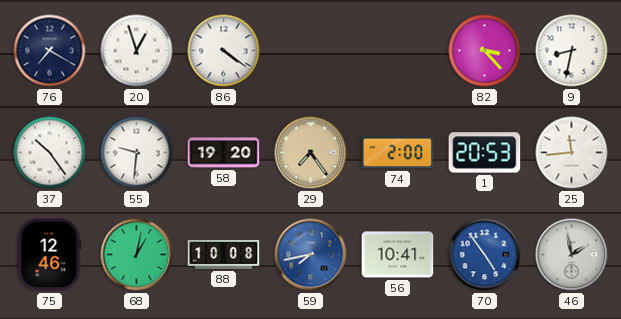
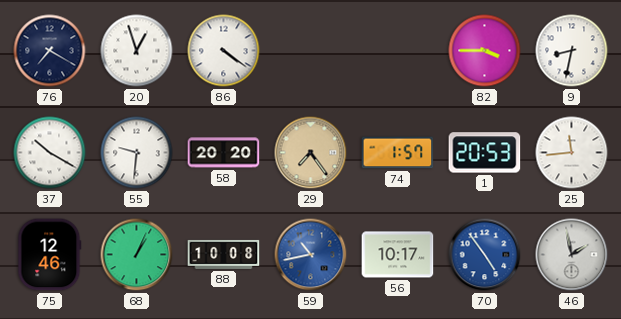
82: 3:23 -> 3:45
37: 10:24 -> 10:20
58: 19:20 -> 20:20
74: 2:00 -> 1:57
68: 1:02 -> 1:04
59: 7:43 -> 10:43
56: 10:41 -> 10:17
